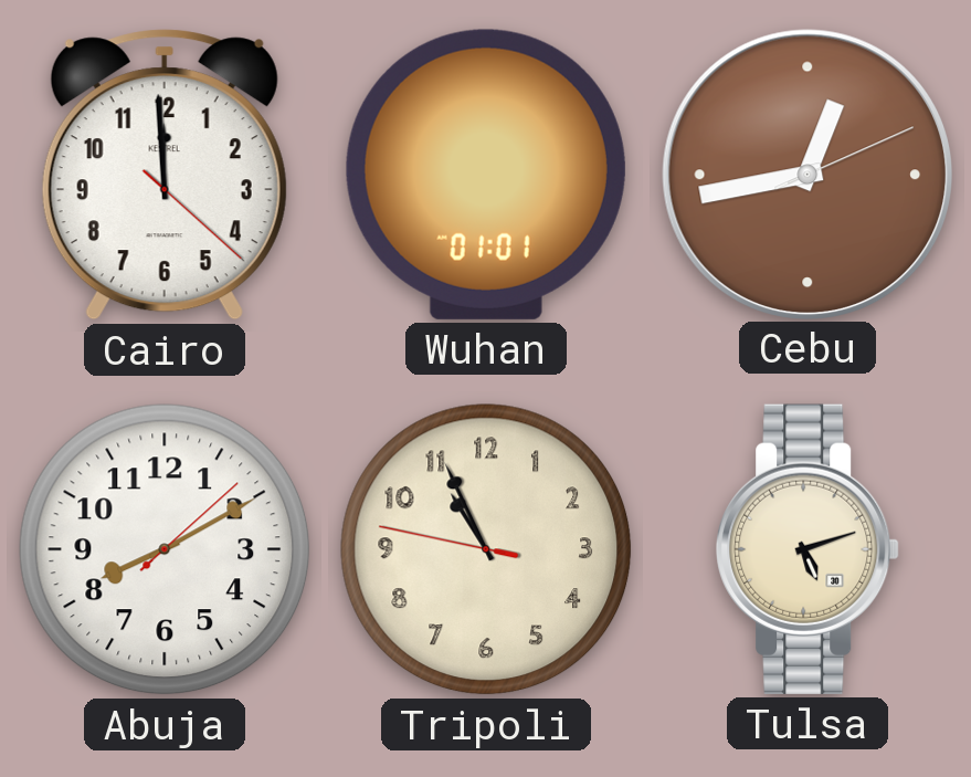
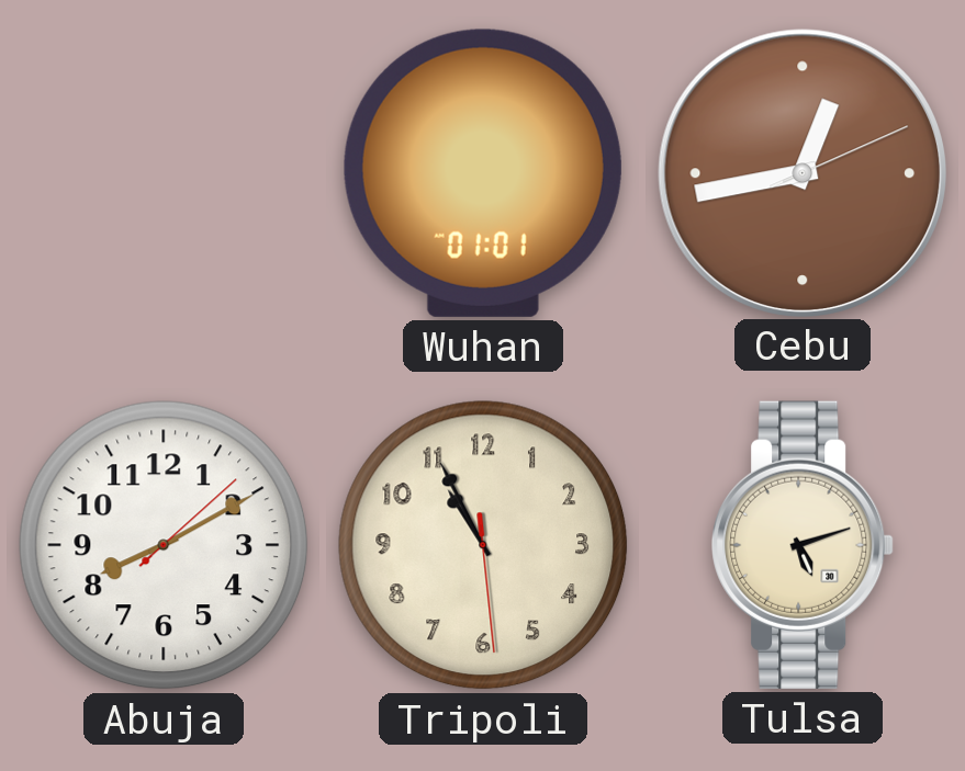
Cairo: 11:59 -> none
Tripoli: 10:55:47 -> 10:55:29
